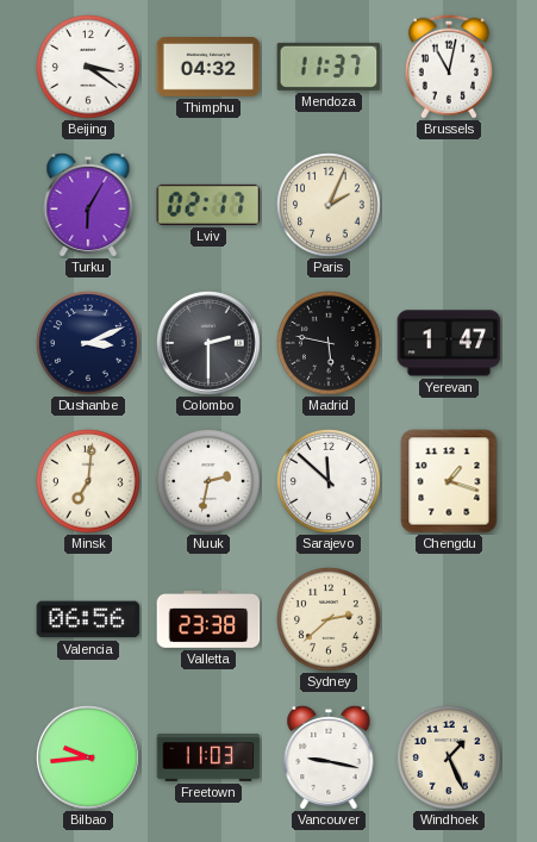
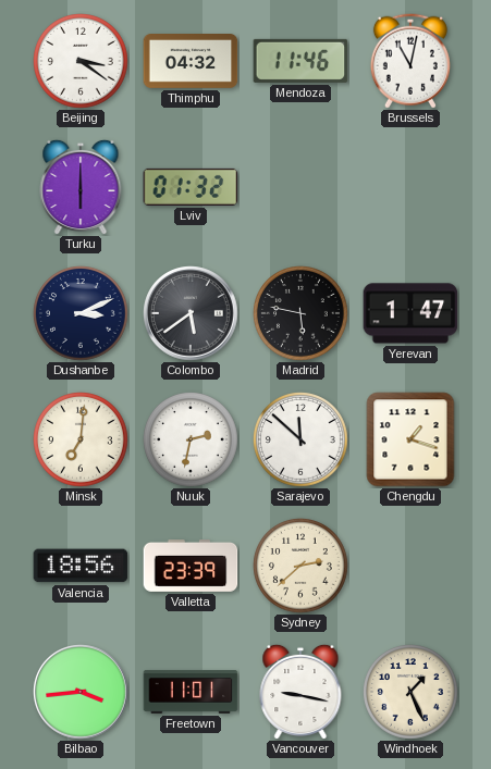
Mendoza: 11:37 -> 11:46
Turku: 6:05 -> 6:00
Lviv: 02:17 -> 01:32
Paris: 2:04 -> none
Colombo: 2:30 -> 5:39
Valencia: 06:56 -> 18:56
Valletta: 23:38 -> 23:39
Bilbao: 9:44 -> 3:44
Freetown: 11:03 -> 11:01
